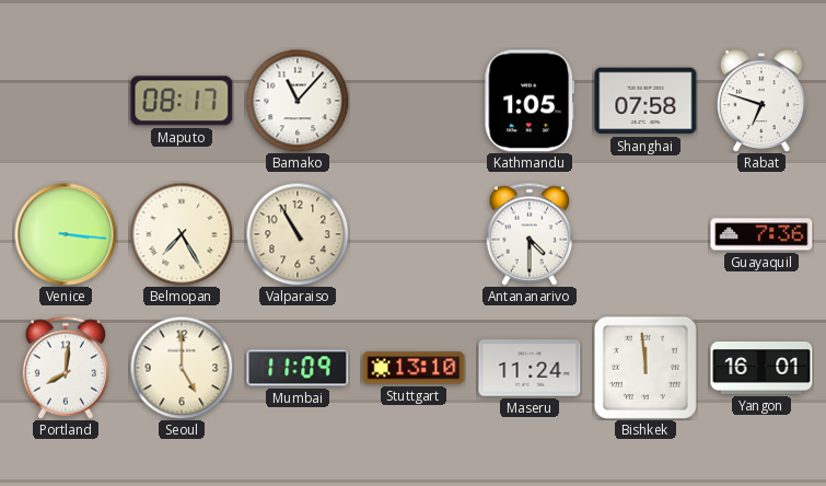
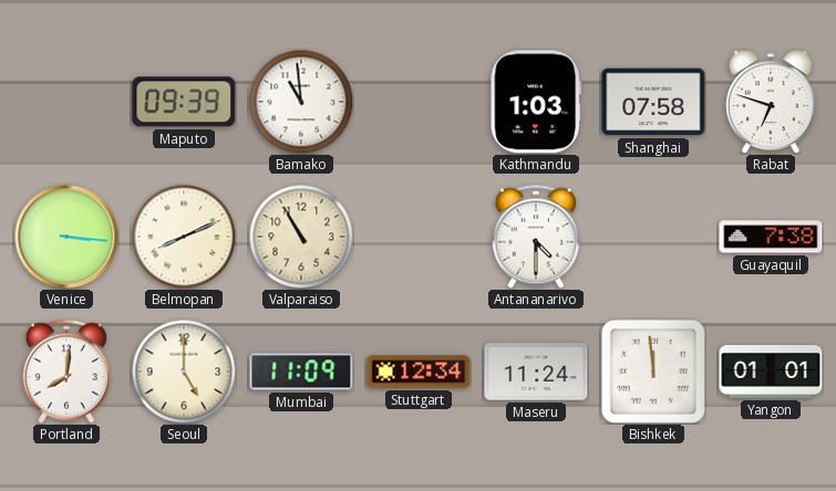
Maputo: 08:17 -> 09:39
Bamako: 11:07 -> 10:59
Kathmandu: 1:05 -> 1:03
Belmopan: 7:25 -> 8:11
Guayaquil: 7:36 -> 7:38
Stuttgart: 13:10 -> 12:34
Yangon: 16:01 -> 01:01
